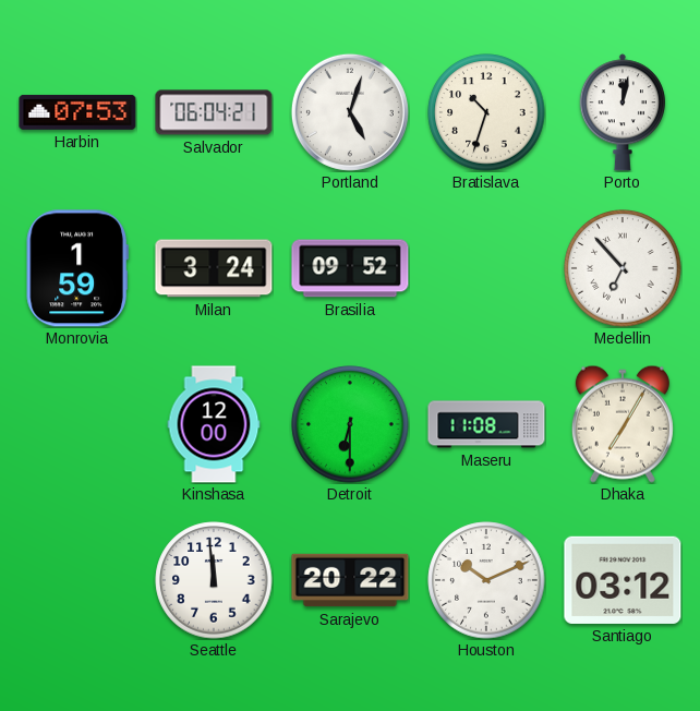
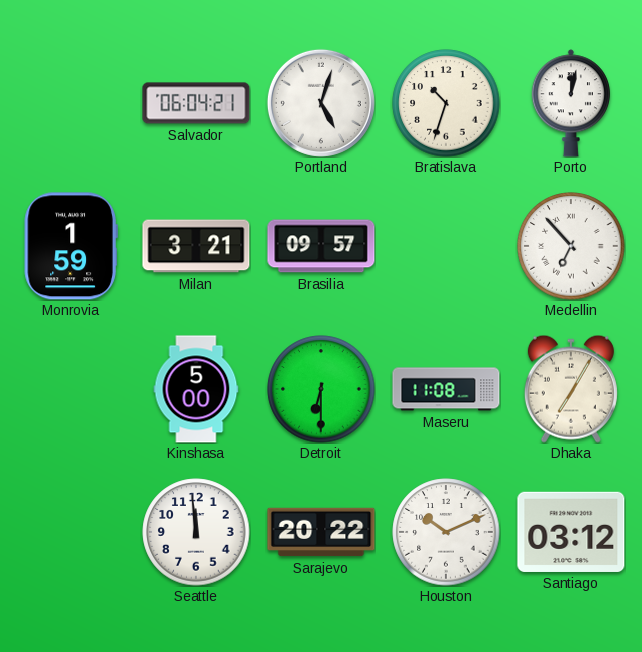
Harbin: 07:53 -> none
Milan: 3:24 -> 3:21
Brasilia: 09:52 -> 09:57
Kinshasa: 12:00 -> 5:00
